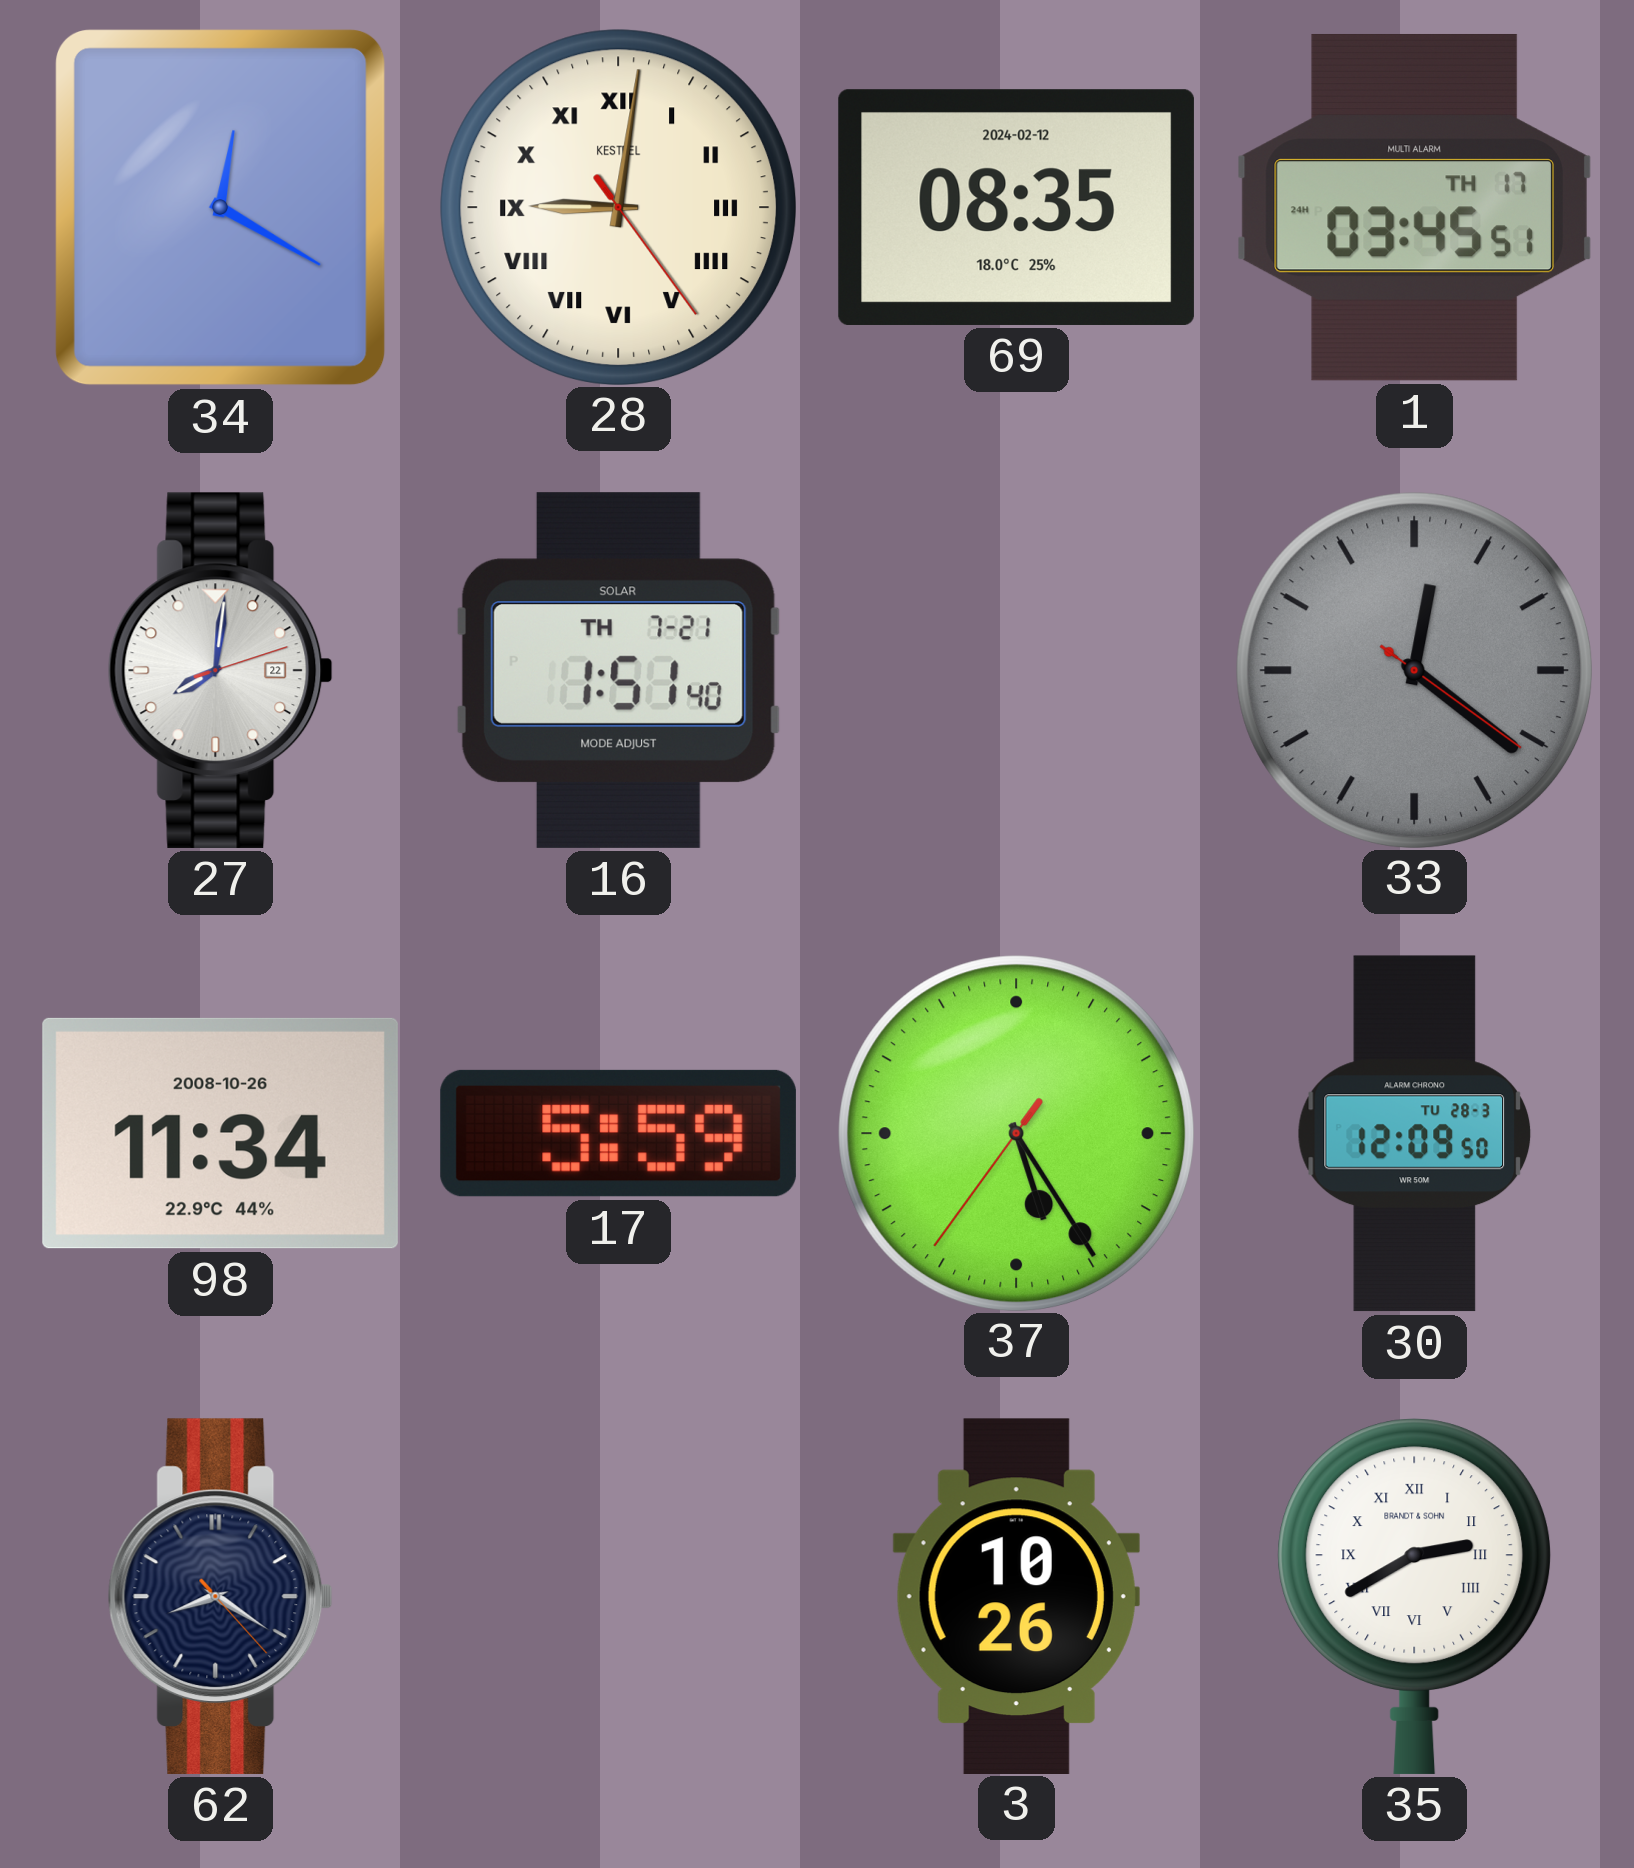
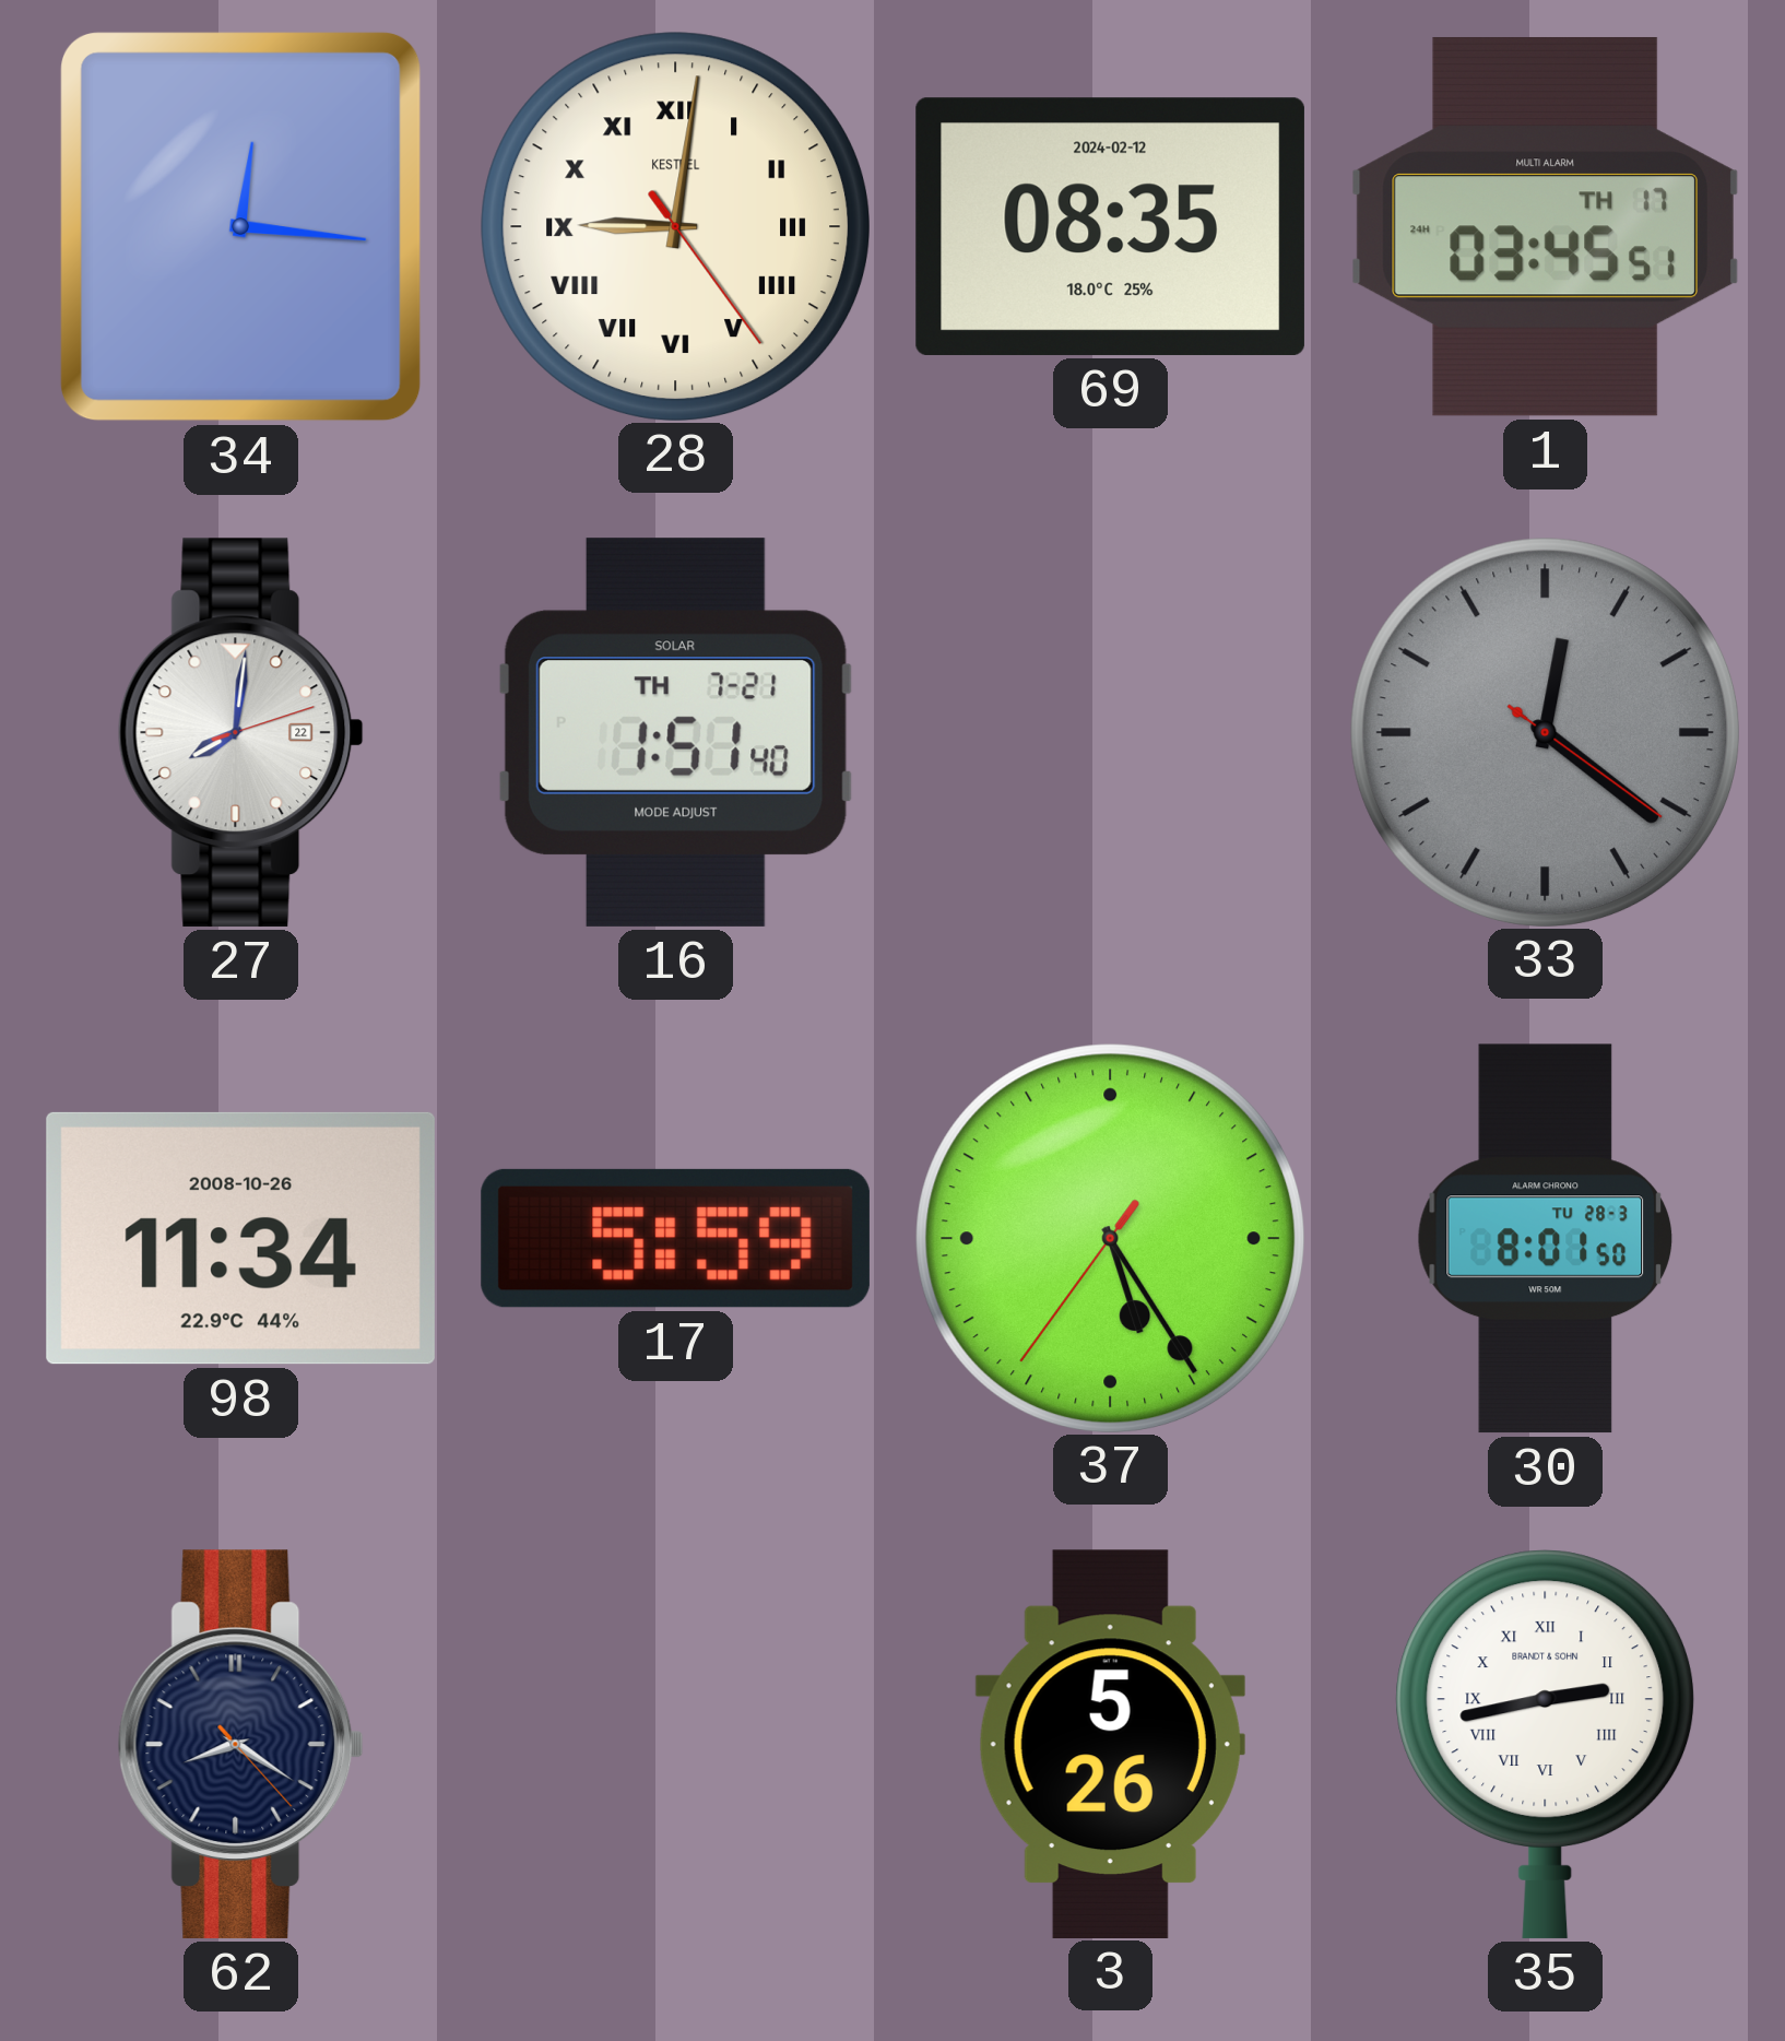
34: 12:20 -> 12:16
30: 12:09 -> 8:01
3: 10:26 -> 5:26
35: 2:40 -> 2:43
